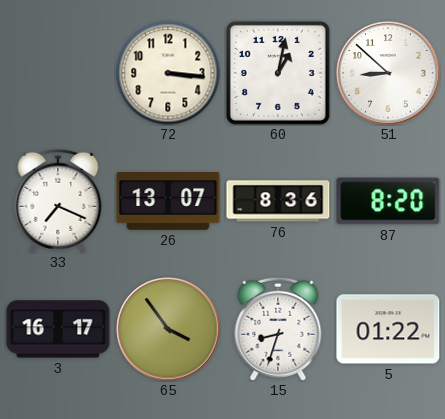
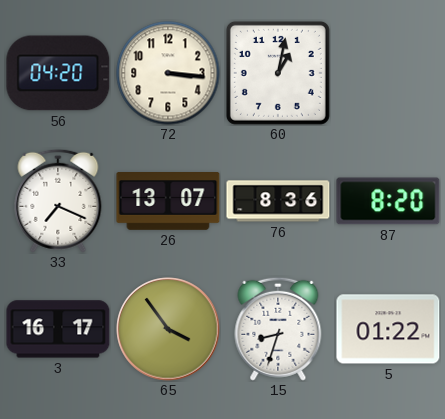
56: none -> 04:20
51: 8:52 -> none
